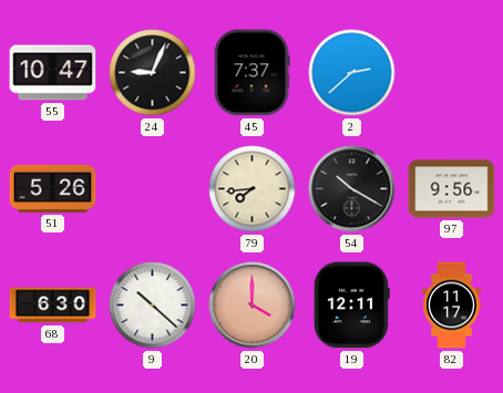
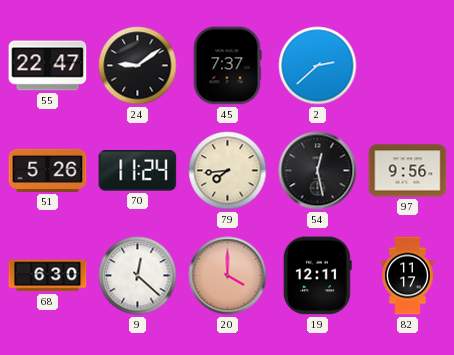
55: 10:47 -> 22:47
24: 9:04 -> 9:09
70: none -> 11:24
54: 10:20 -> 12:28
9: 10:22 -> 12:22
